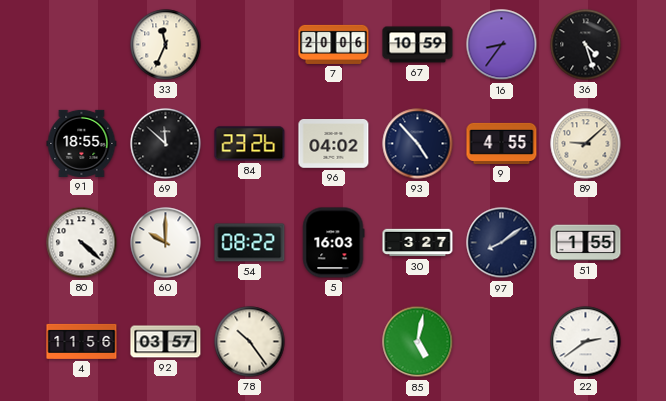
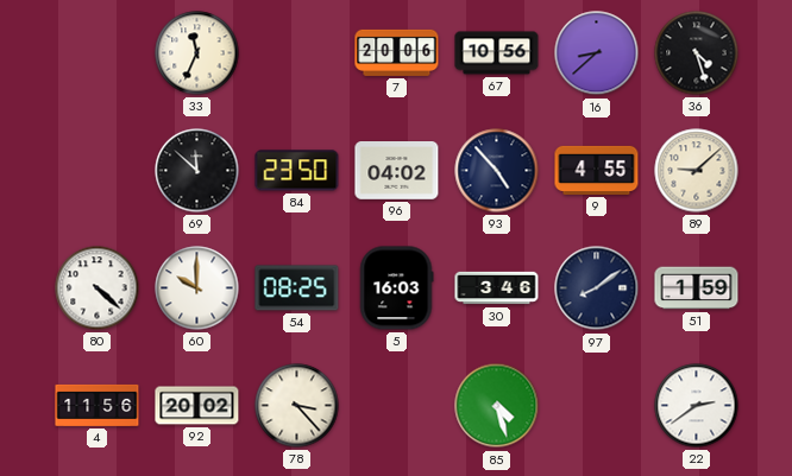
67: 10:59 -> 10:56
16: 8:36 -> 8:38
91: 18:55 -> none
84: 23:26 -> 23:50
54: 08:22 -> 08:25
30: 3:27 -> 3:46
51: 1:55 -> 1:59
92: 03:57 -> 20:02
78: 10:24 -> 3:23
85: 5:02 -> 4:27
